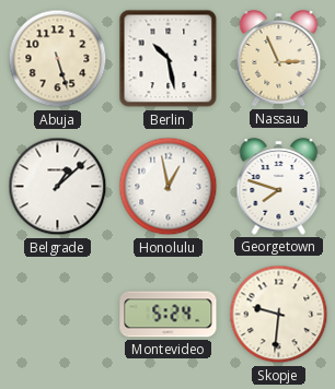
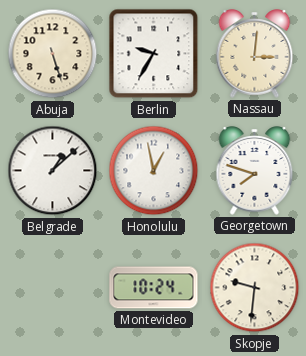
Berlin: 10:28 -> 9:35
Nassau: 2:56 -> 3:01
Montevideo: 5:24 -> 10:24
